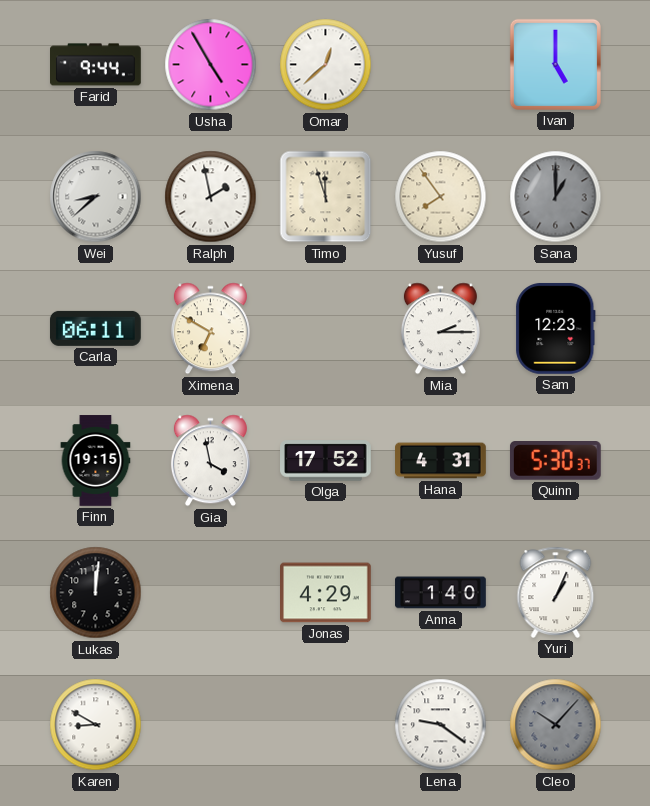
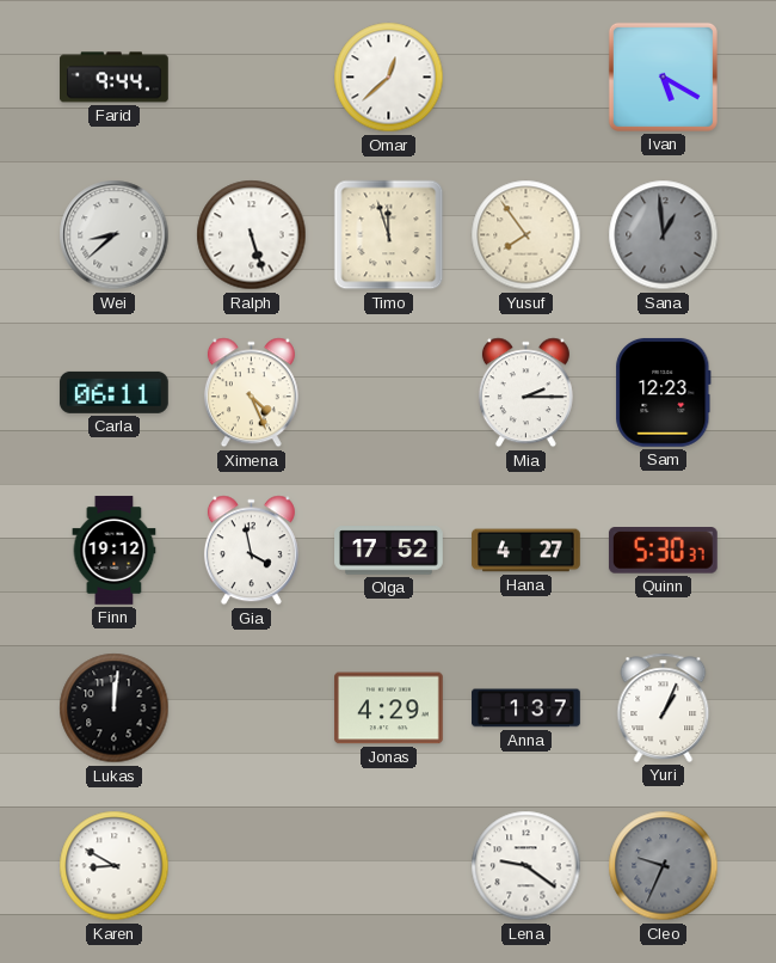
Usha: 4:55 -> none
Ivan: 5:00 -> 5:20
Ralph: 1:58 -> 5:27
Sana: 1:00 -> 12:59
Ximena: 6:50 -> 4:26
Finn: 19:15 -> 19:12
Hana: 4:31 -> 4:27
Anna: 1:40 -> 1:37
Cleo: 10:07 -> 9:34
